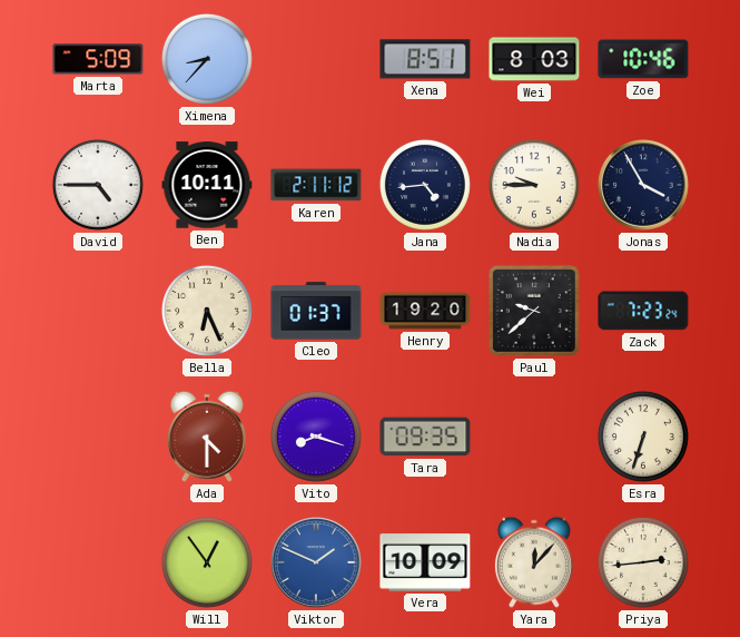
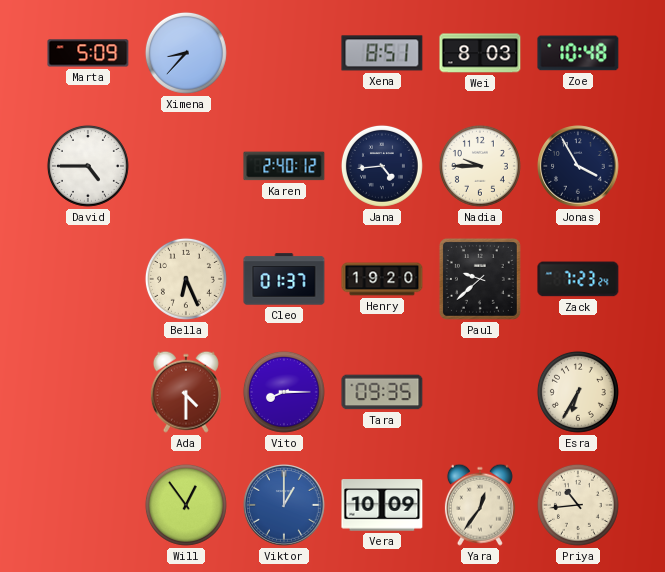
Zoe: 10:46 -> 10:48
Ben: 10:11 -> none
Karen: 2:11 -> 2:40
Vito: 8:18 -> 8:15
Esra: 6:33 -> 6:35
Viktor: 1:49 -> 1:00
Yara: 12:07 -> 12:36
Priya: 2:44 -> 10:44
